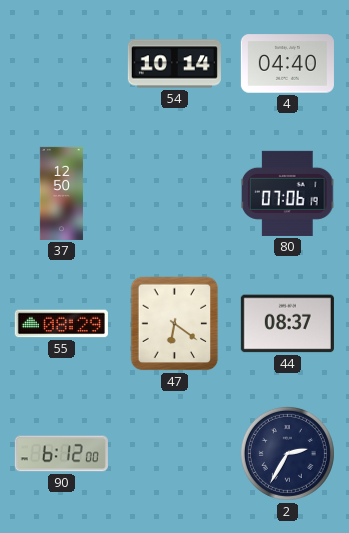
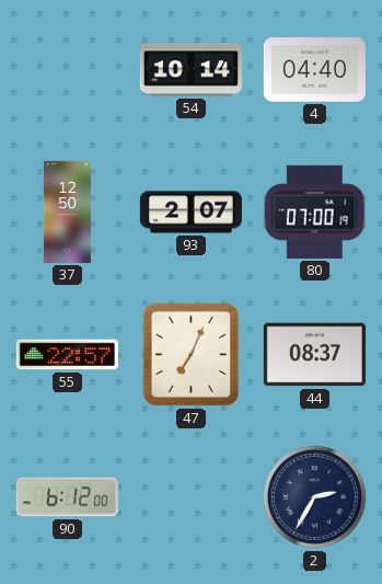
93: none -> 2:07
80: 07:06 -> 07:00
55: 08:29 -> 22:57
47: 6:21 -> 7:04
